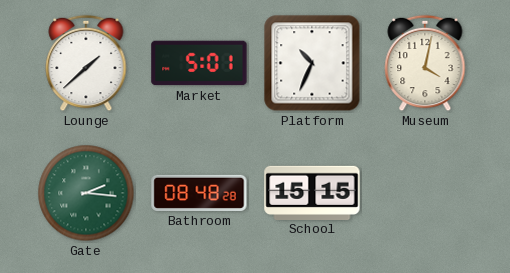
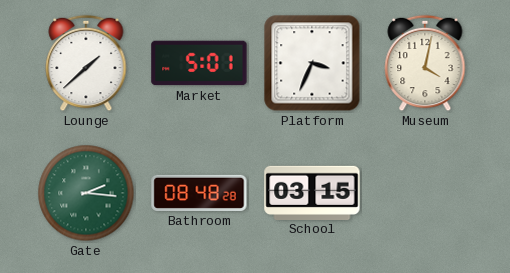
Platform: 10:34 -> 3:34
School: 15:15 -> 03:15
